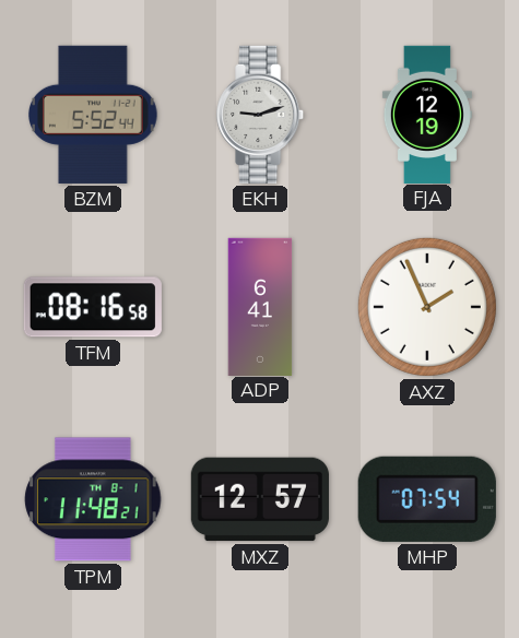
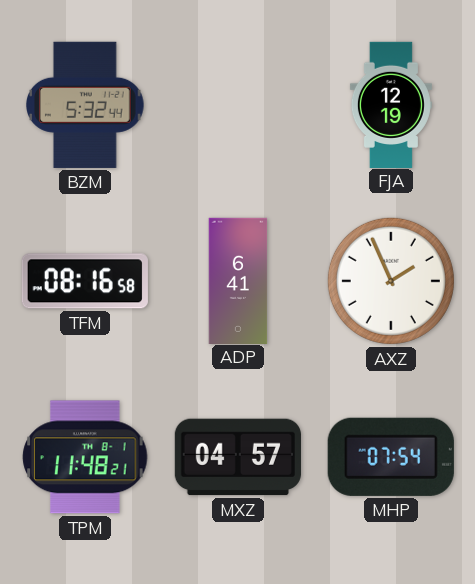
BZM: 5:52 -> 5:32
EKH: 9:12 -> none
MXZ: 12:57 -> 04:57
